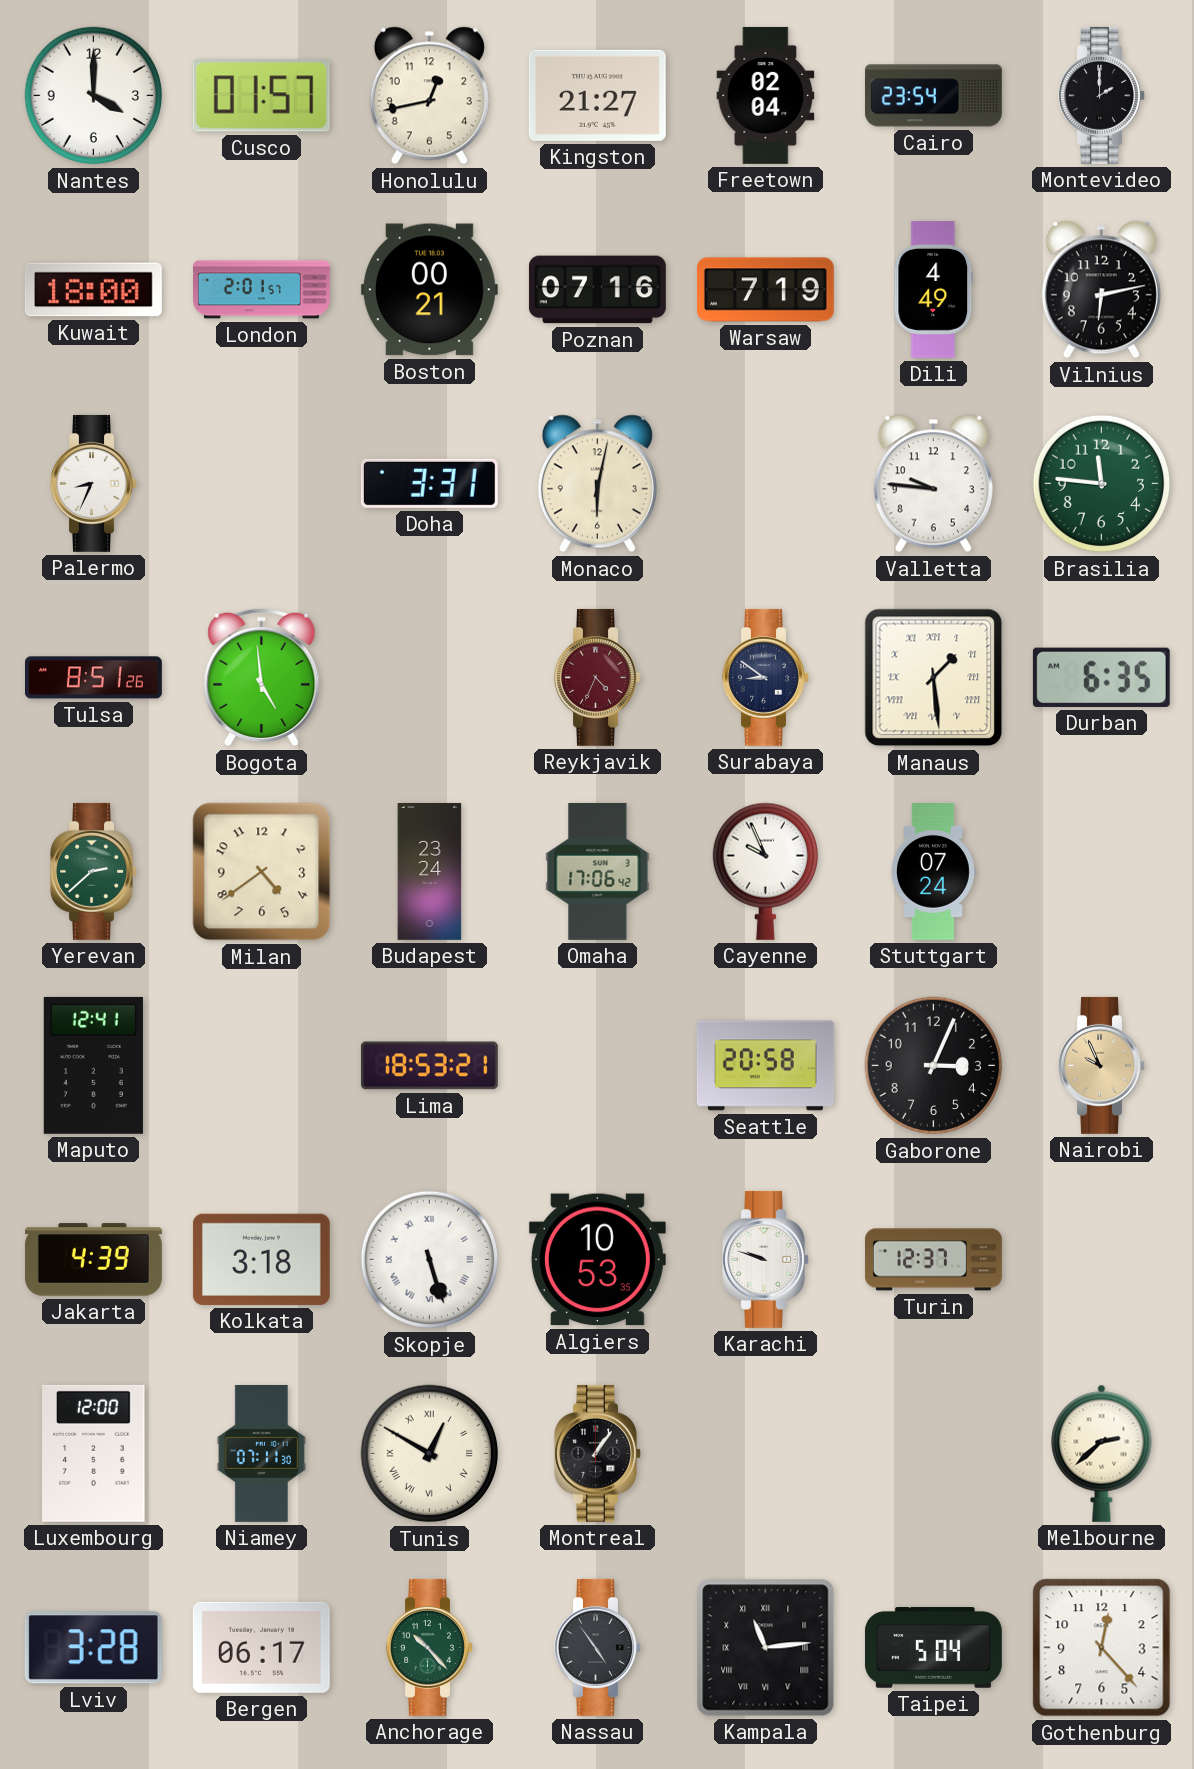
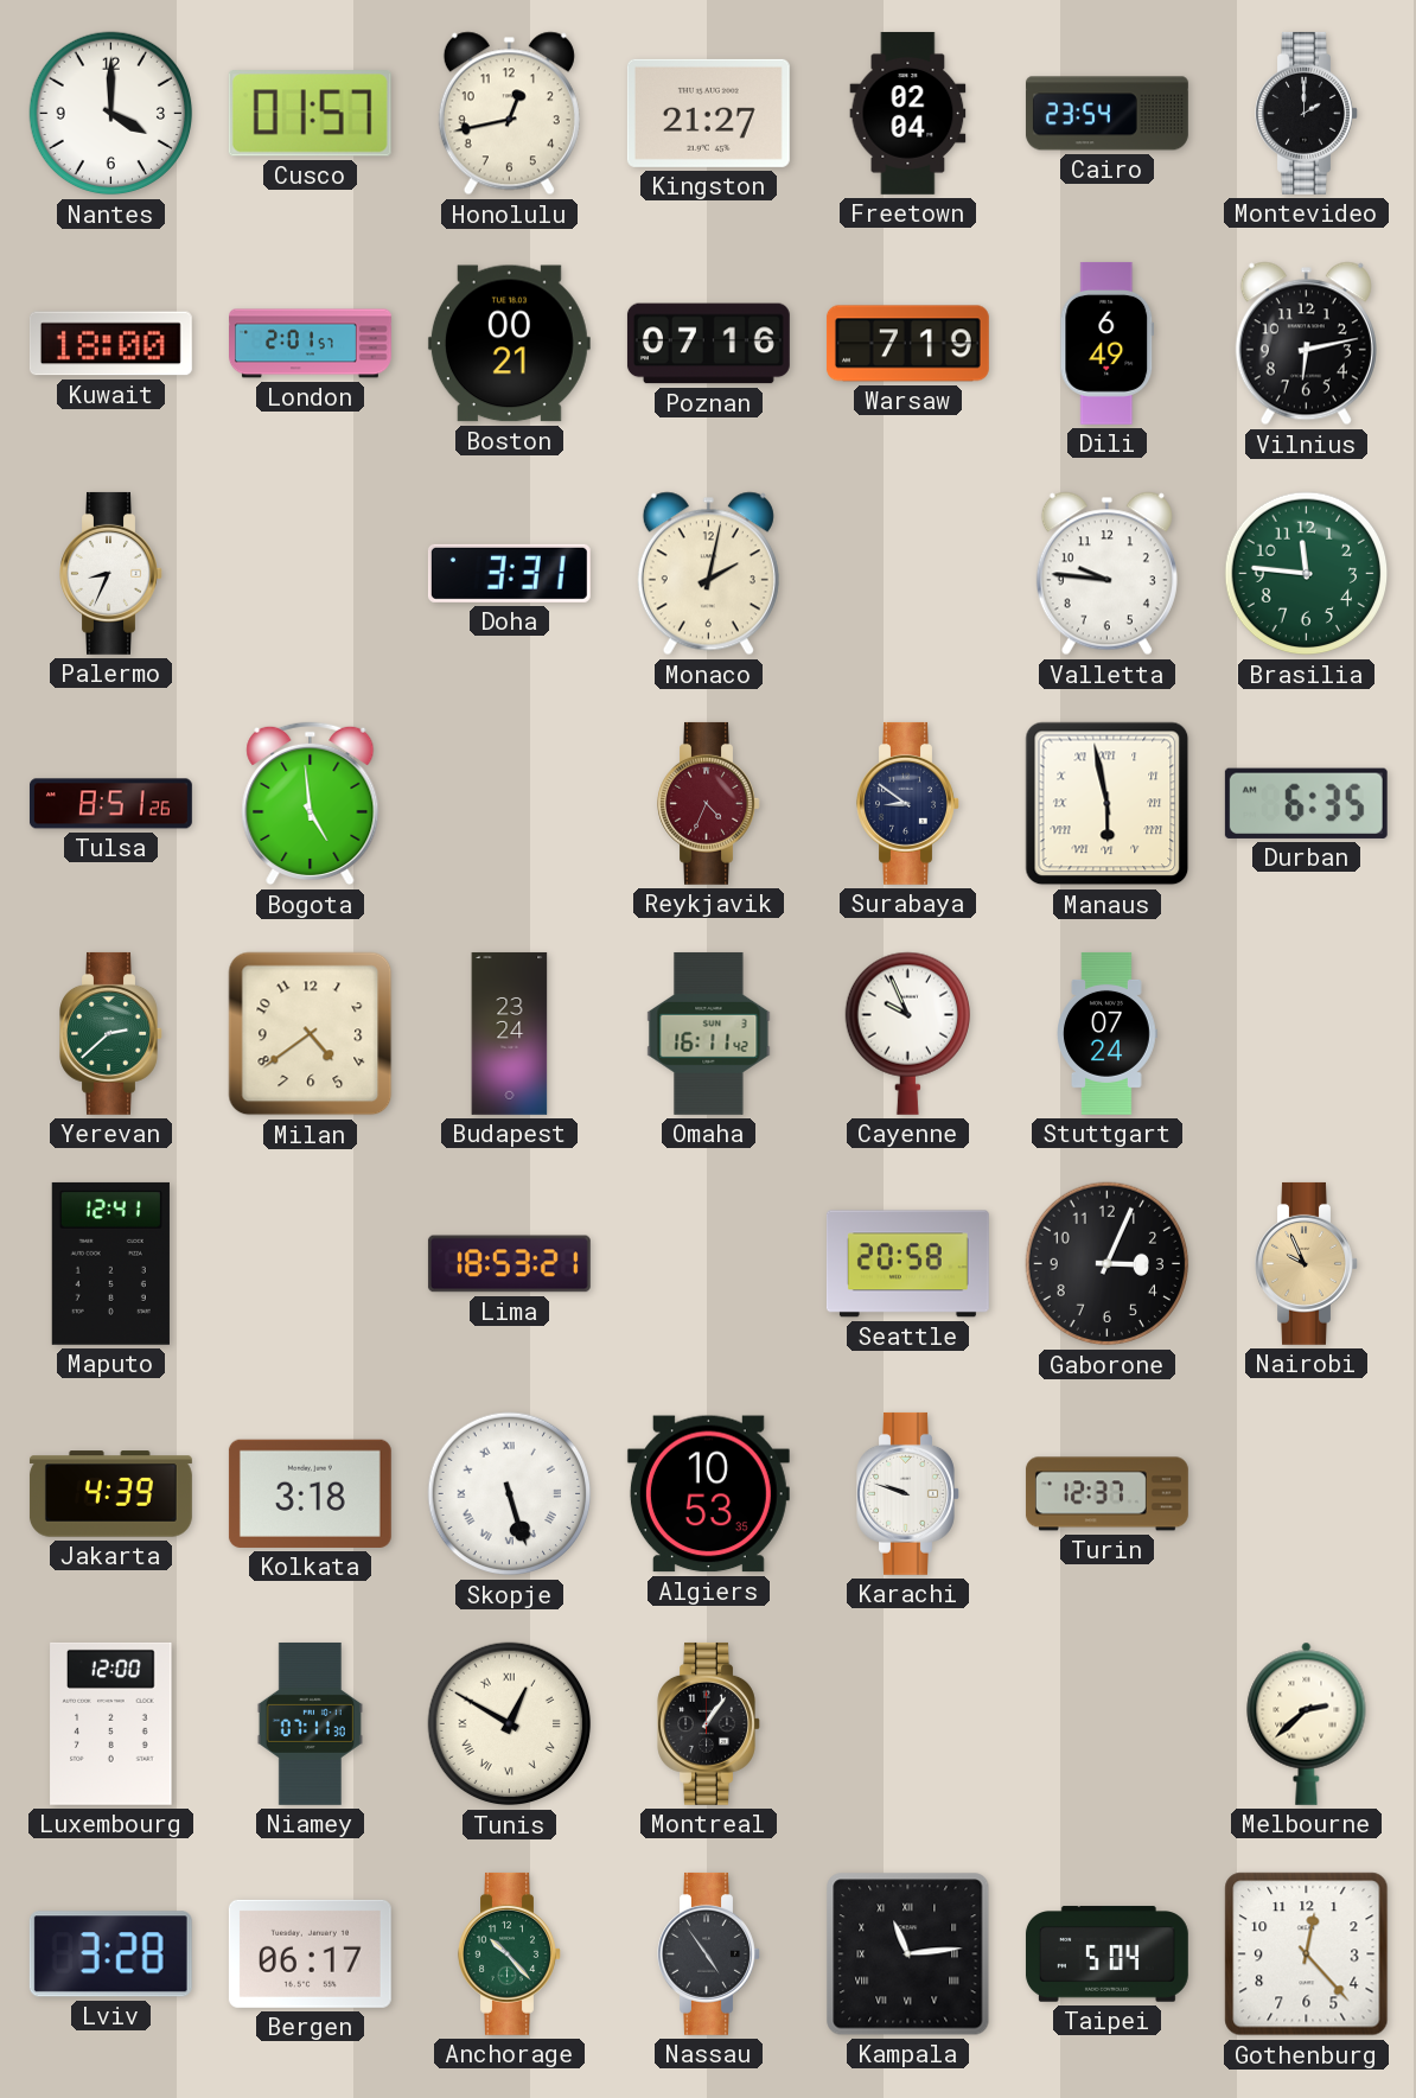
Dili: 4:49 -> 6:49
Monaco: 6:02 -> 2:02
Manaus: 1:29 -> 5:58
Omaha: 17:06 -> 16:11
